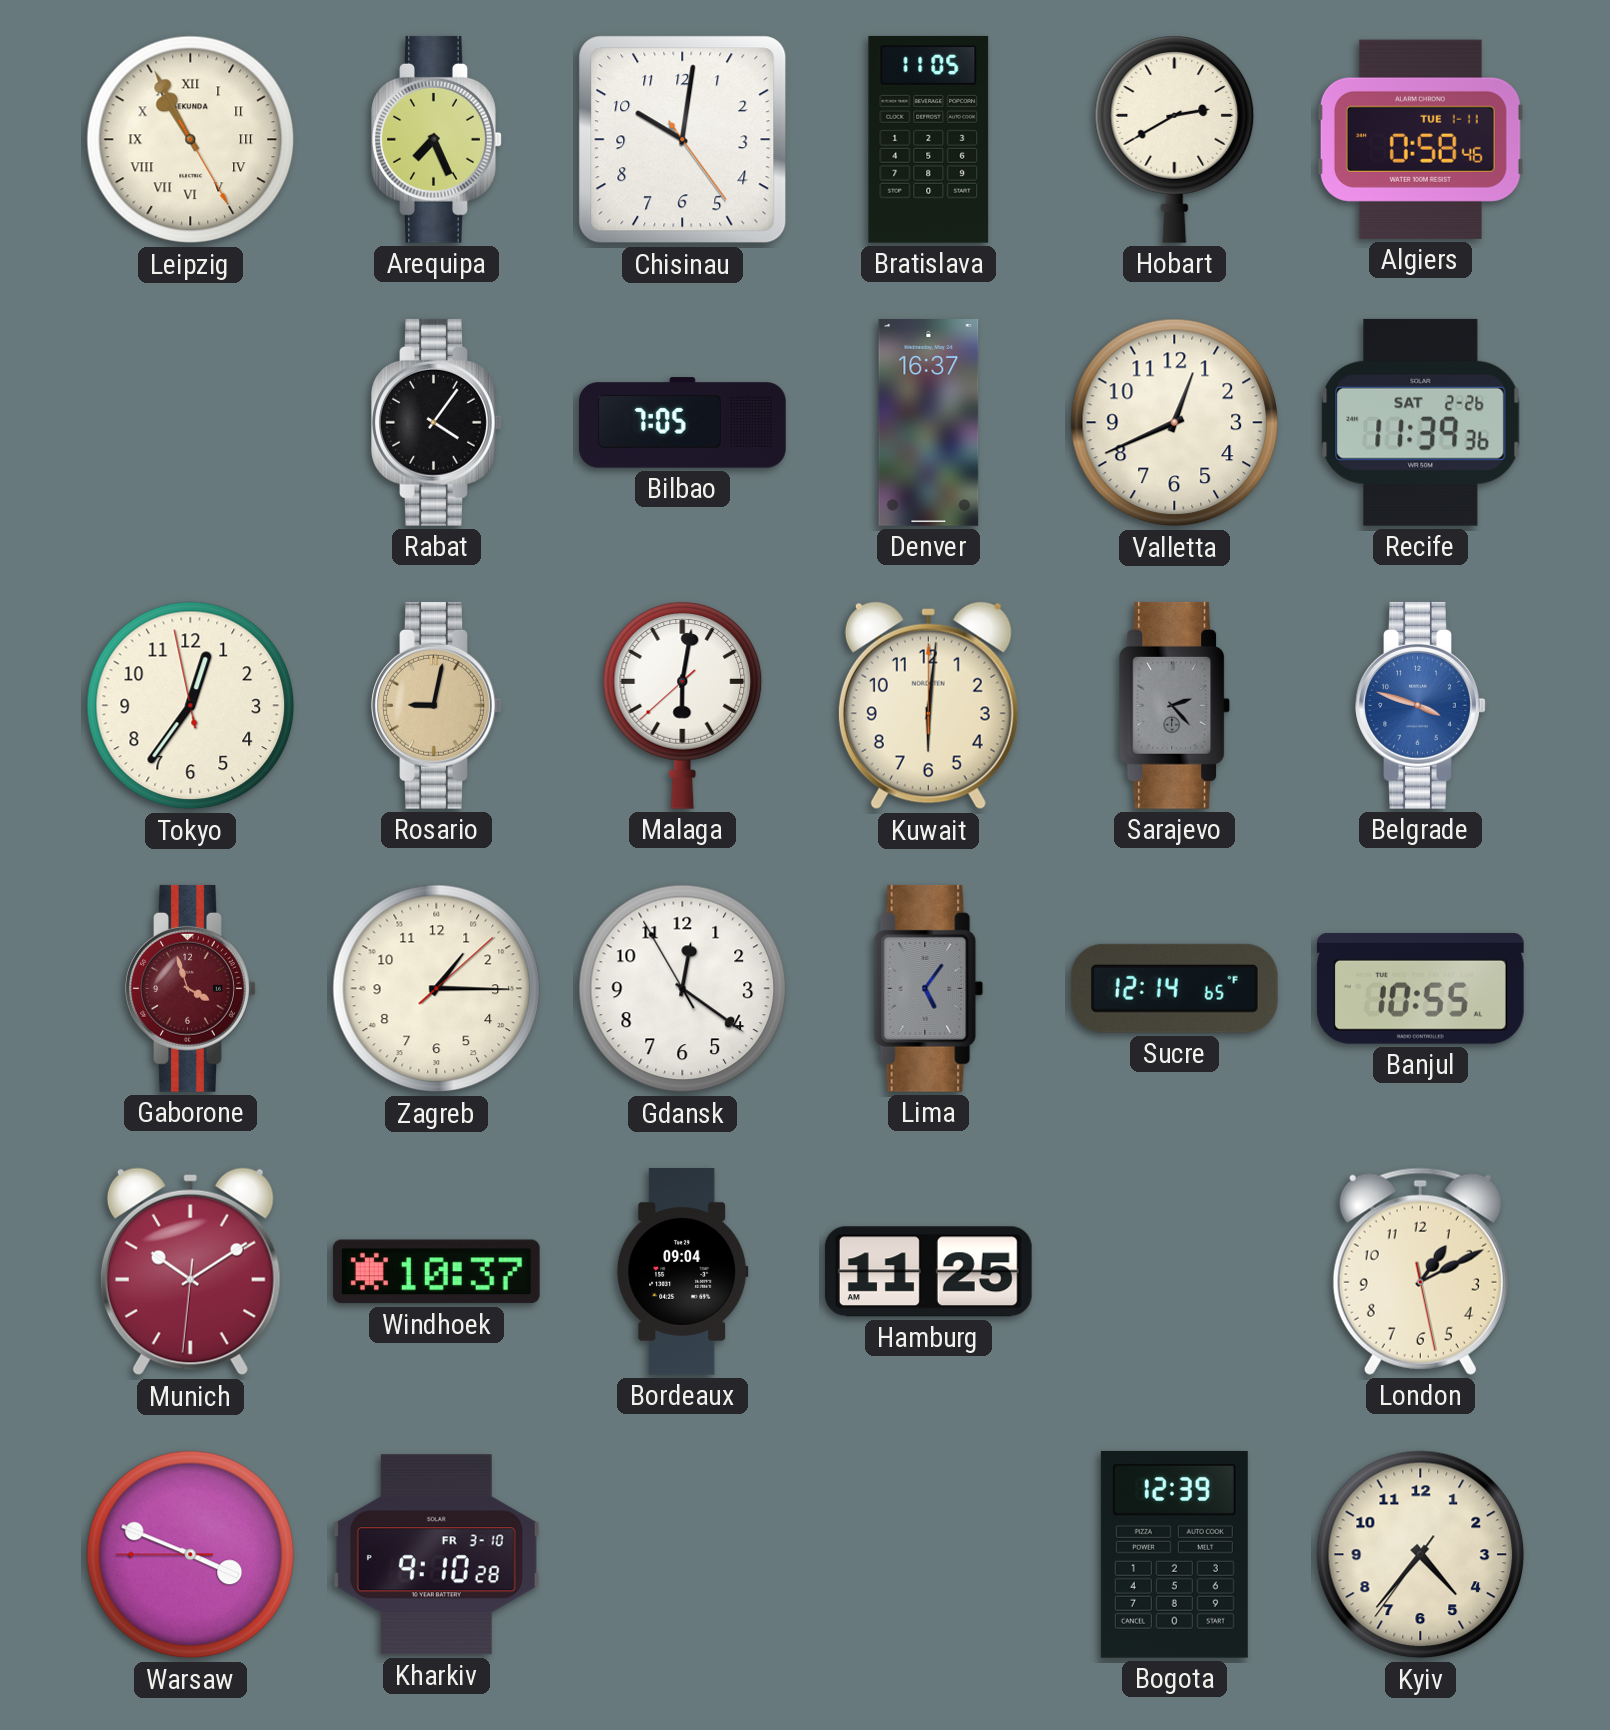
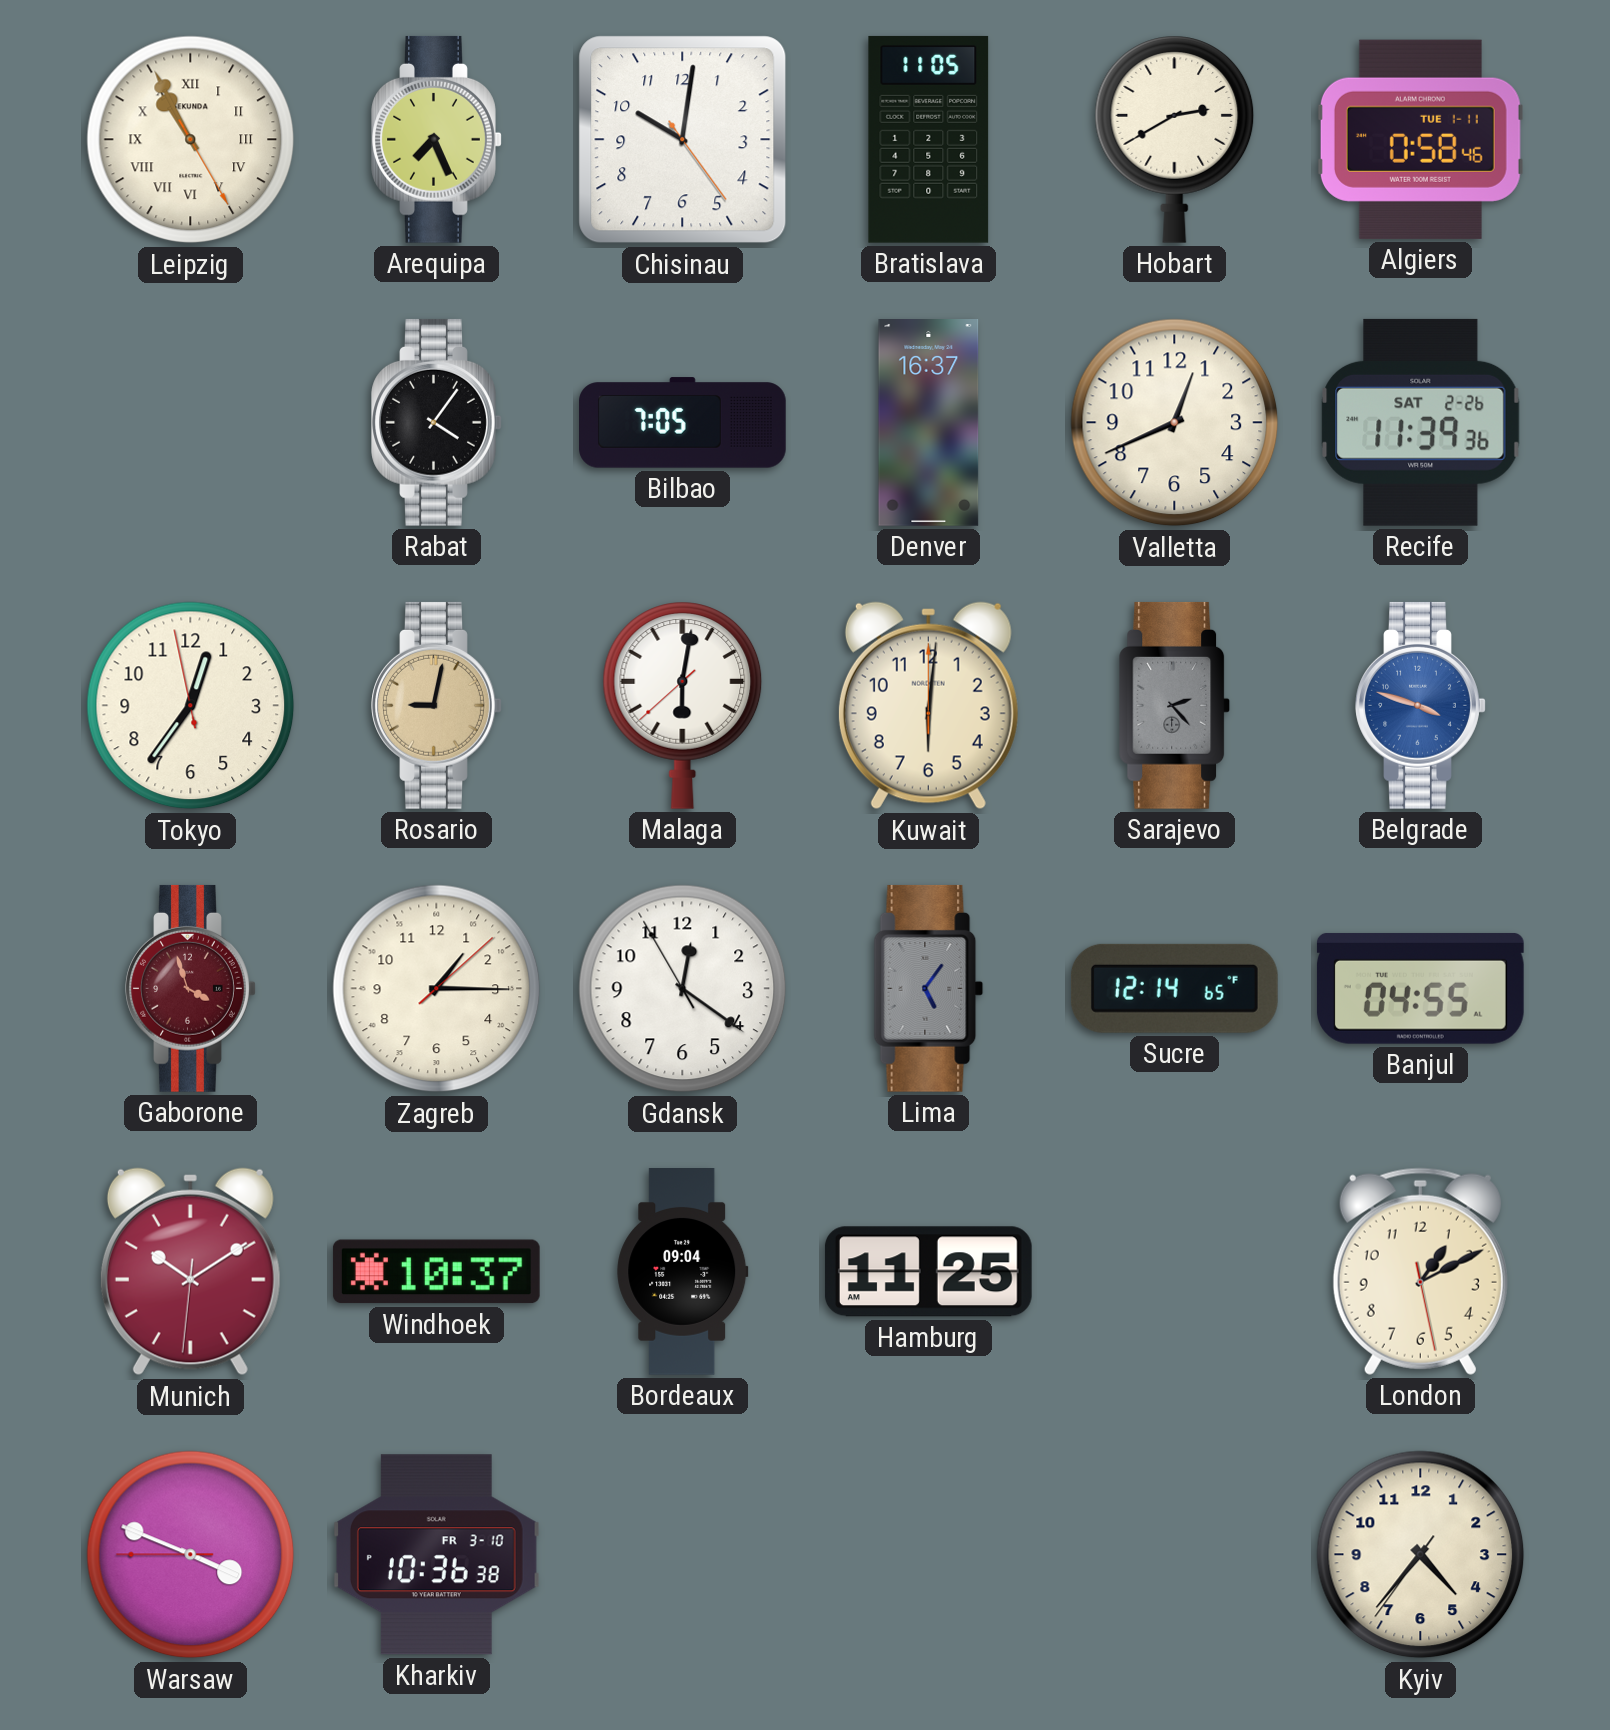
Banjul: 10:55 -> 04:55
Kharkiv: 9:10 -> 10:36
Bogota: 12:39 -> none
